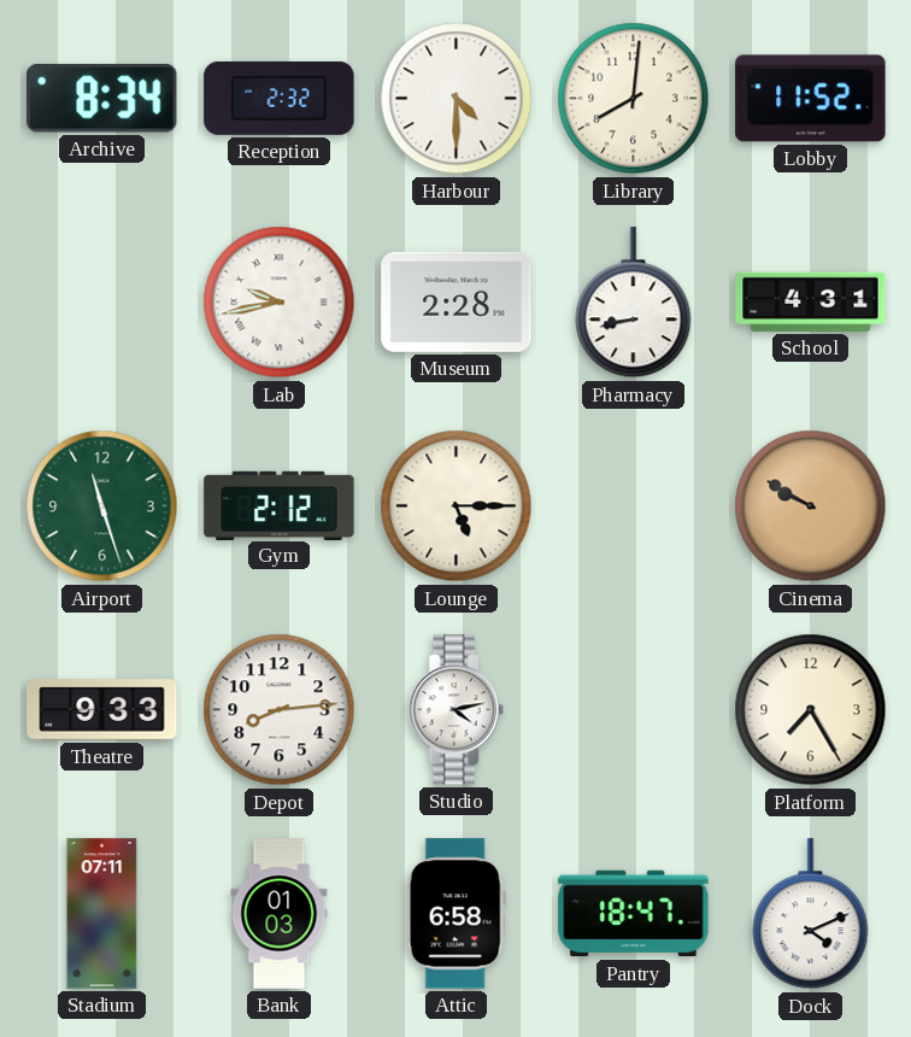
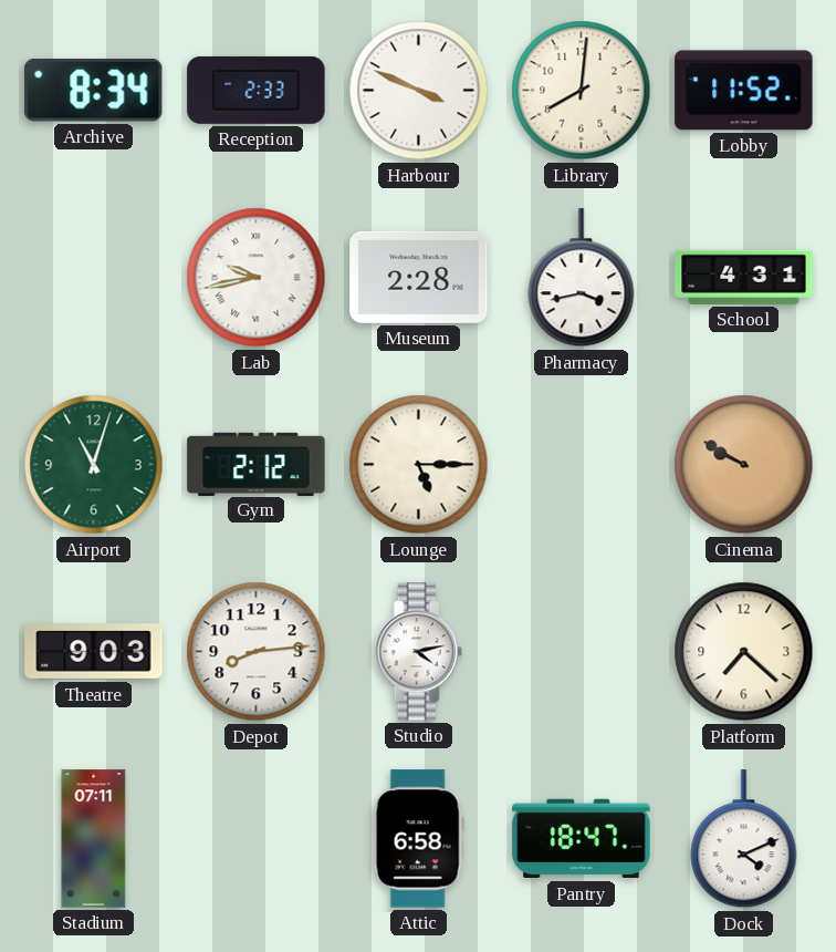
Reception: 2:32 -> 2:33
Harbour: 4:30 -> 3:49
Pharmacy: 8:43 -> 3:43
Airport: 11:27 -> 11:03
Theatre: 9:33 -> 9:03
Platform: 7:25 -> 7:22
Bank: 01:03 -> none
